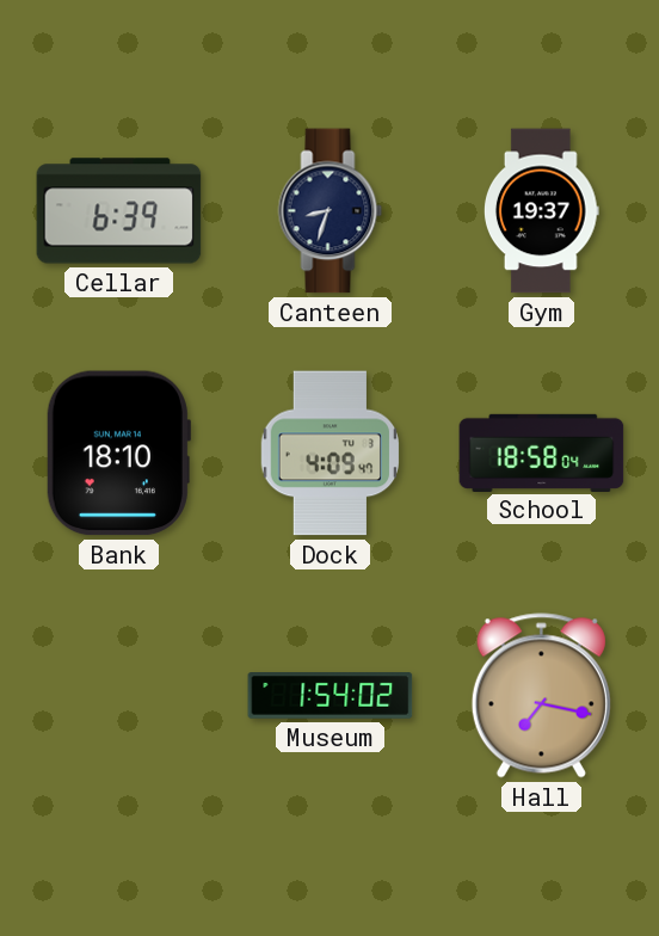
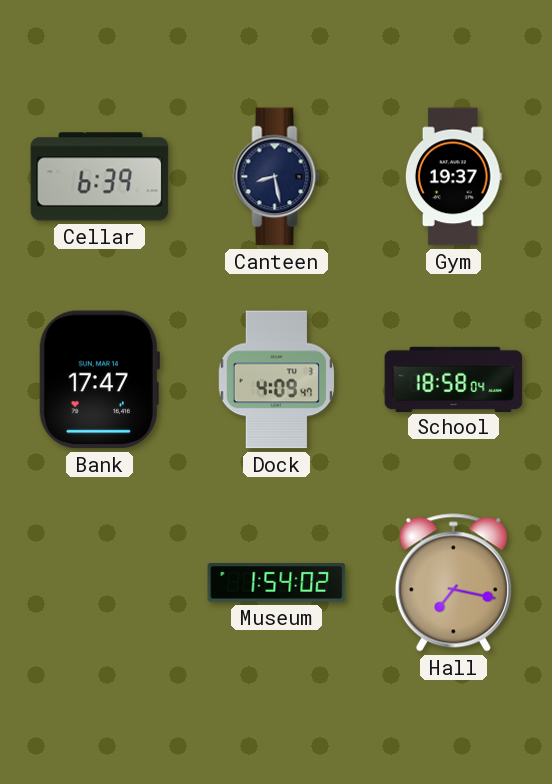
Canteen: 8:33 -> 8:28
Bank: 18:10 -> 17:47
